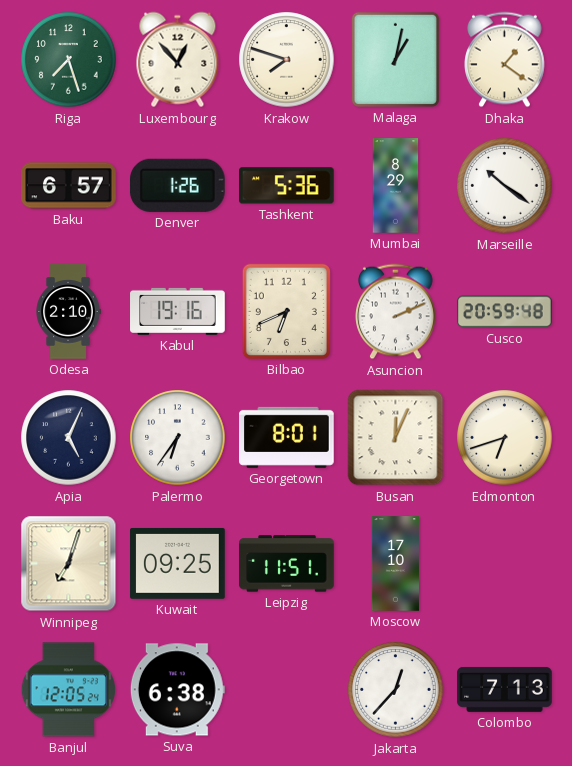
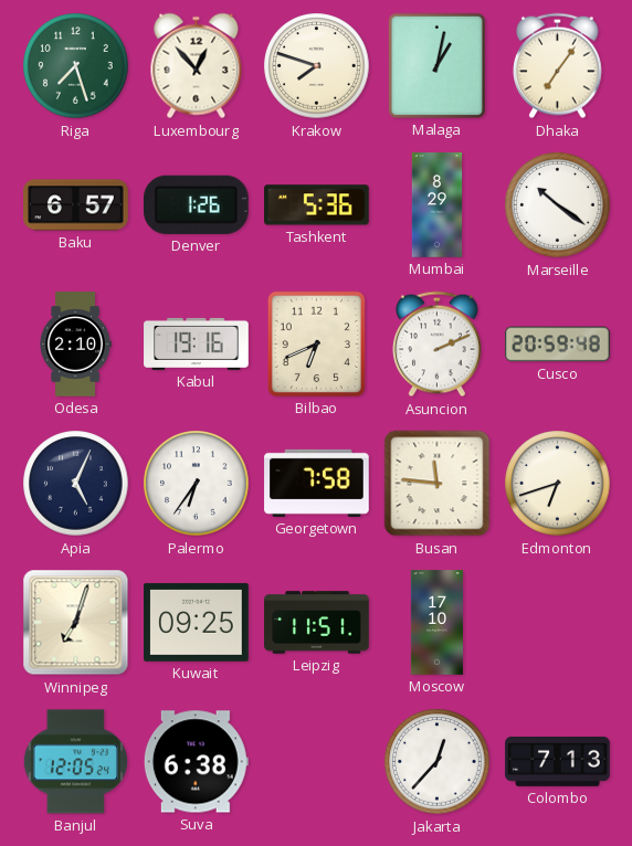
Dhaka: 1:21 -> 7:06
Georgetown: 8:01 -> 7:58
Busan: 12:04 -> 11:46
